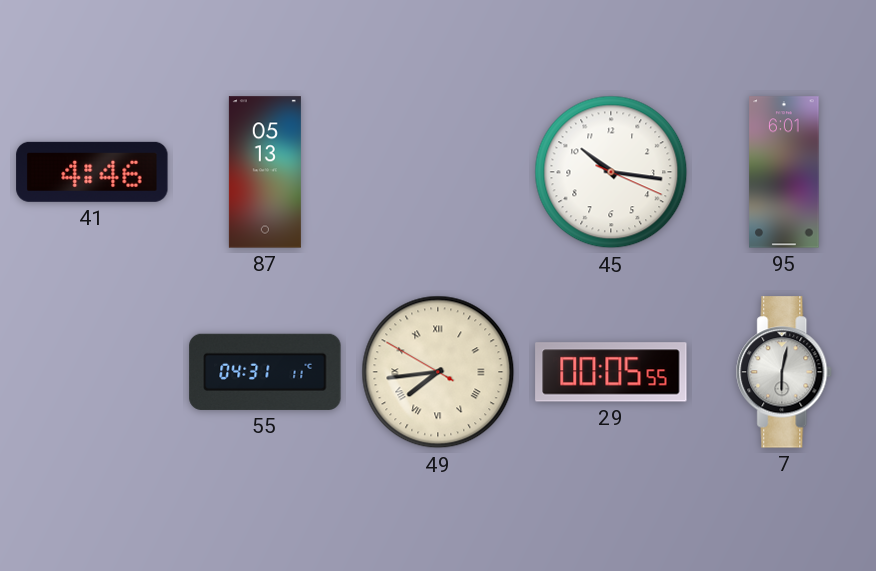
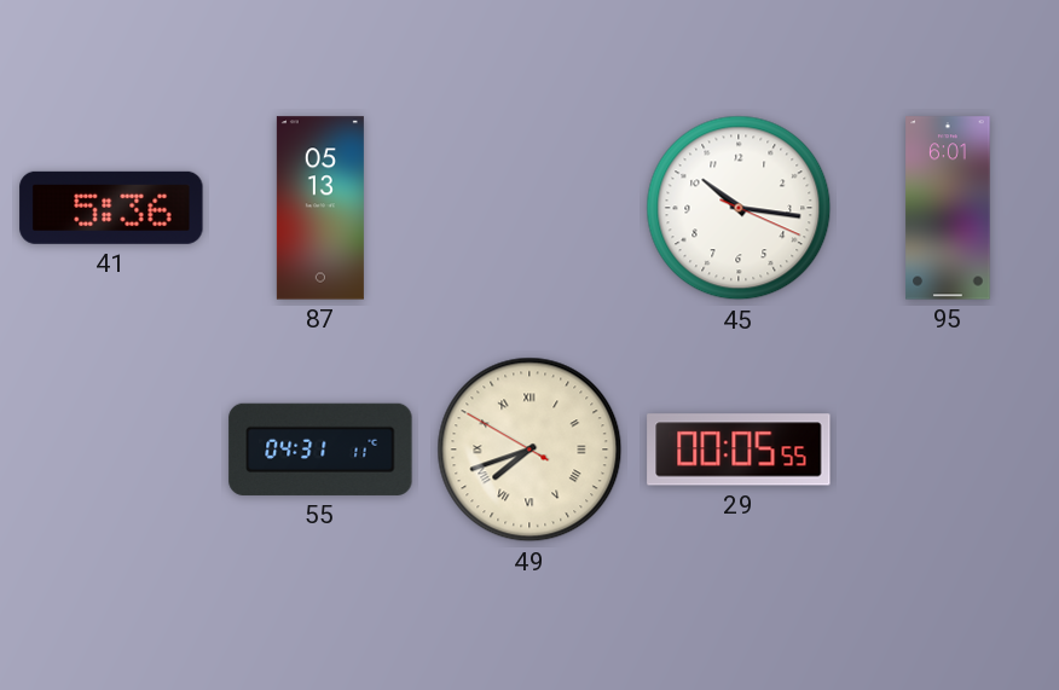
41: 4:46 -> 5:36
49: 7:43 -> 7:41
7: 6:02 -> none
